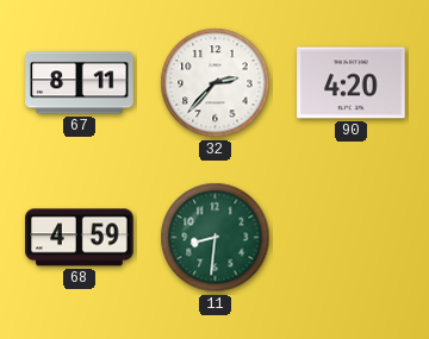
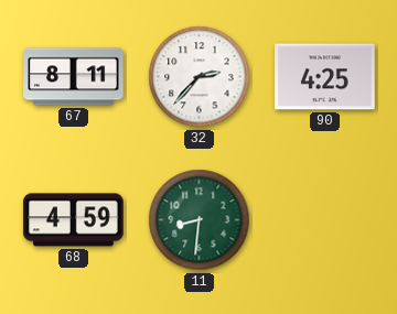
90: 4:20 -> 4:25
